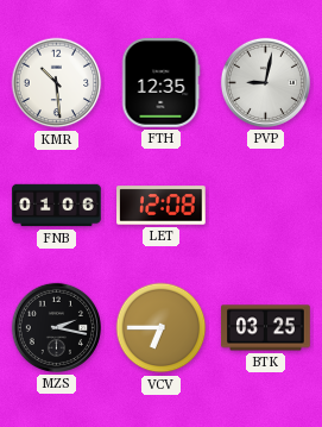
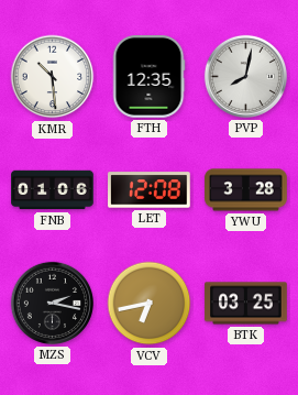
PVP: 9:02 -> 8:02
YWU: none -> 3:28
VCV: 6:45 -> 6:43
